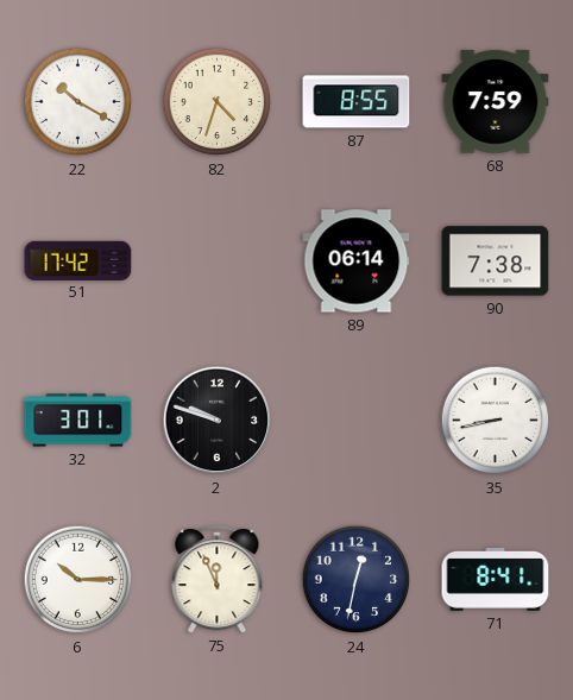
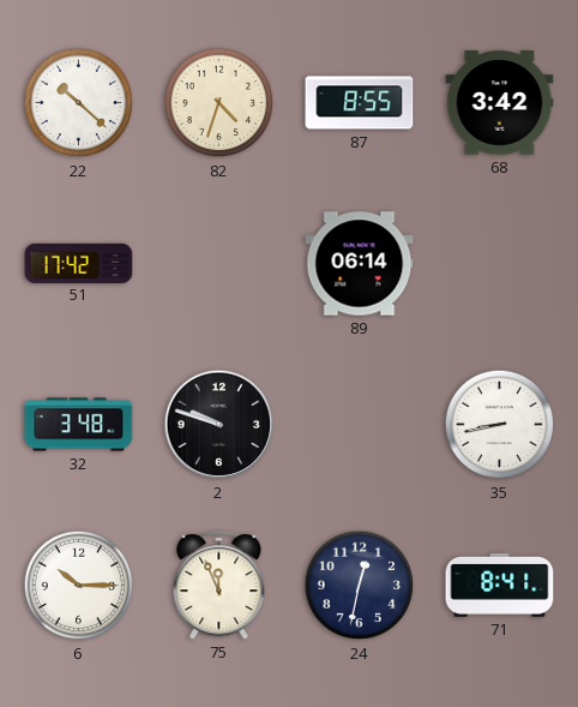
22: 10:20 -> 10:22
68: 7:59 -> 3:42
90: 7:38 -> none
32: 3:01 -> 3:48
